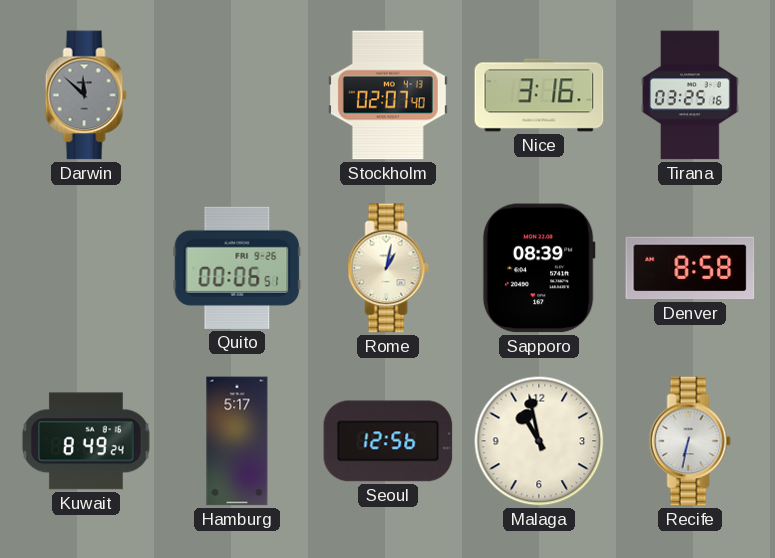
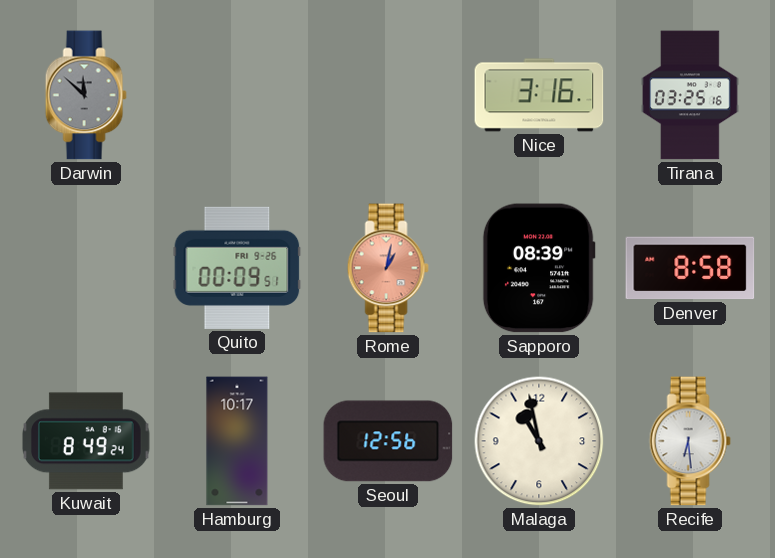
Stockholm: 02:07 -> none
Quito: 00:06 -> 00:09
Rome dial: cream -> salmon
Hamburg: 5:17 -> 10:17
Recife: 6:32 -> 6:29
